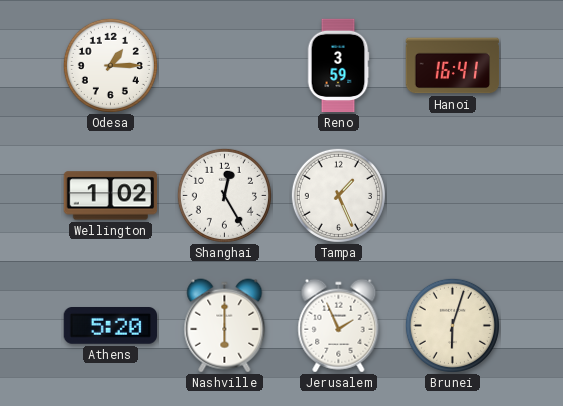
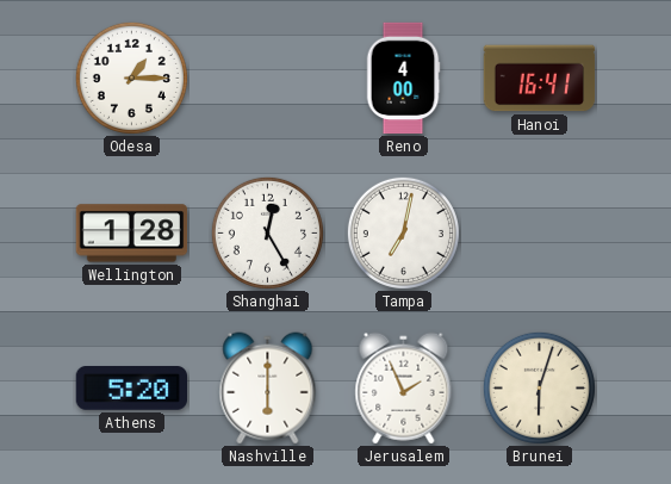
Reno: 3:59 -> 4:00
Wellington: 1:02 -> 1:28
Tampa: 1:26 -> 7:02
